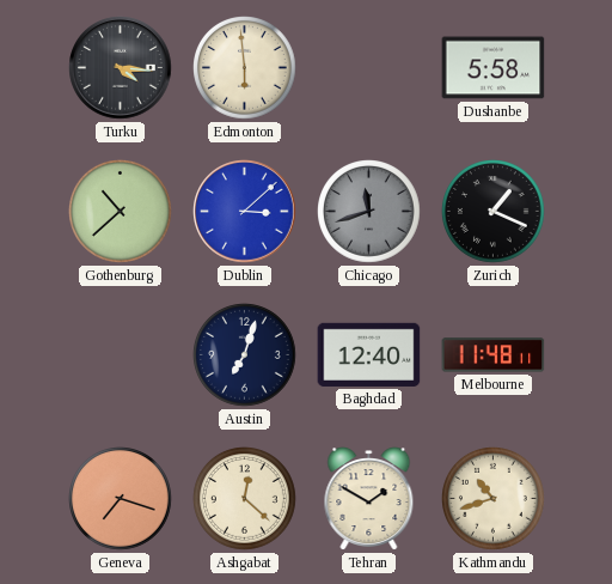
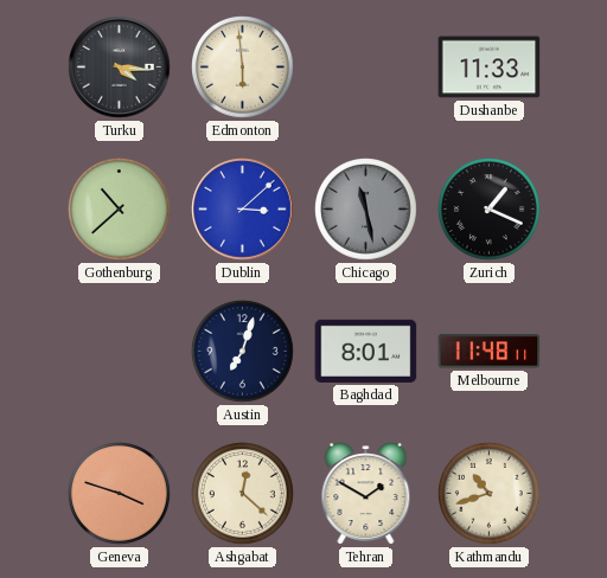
Dushanbe: 5:58 -> 11:33
Chicago: 11:42 -> 11:28
Baghdad: 12:40 -> 8:01
Geneva: 7:18 -> 3:48
